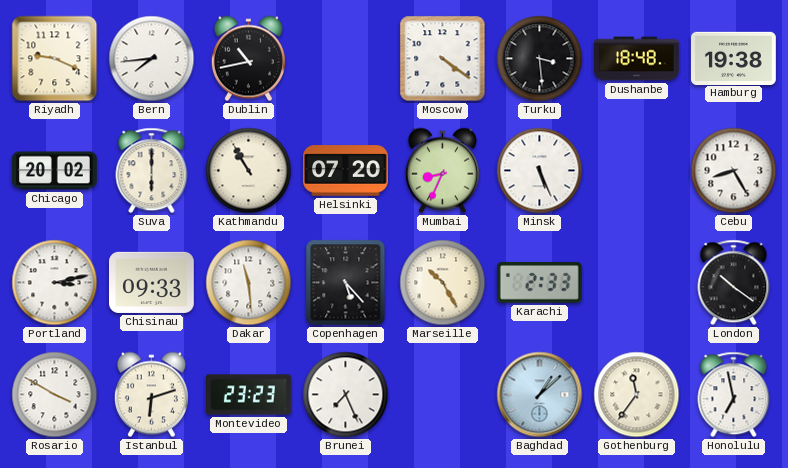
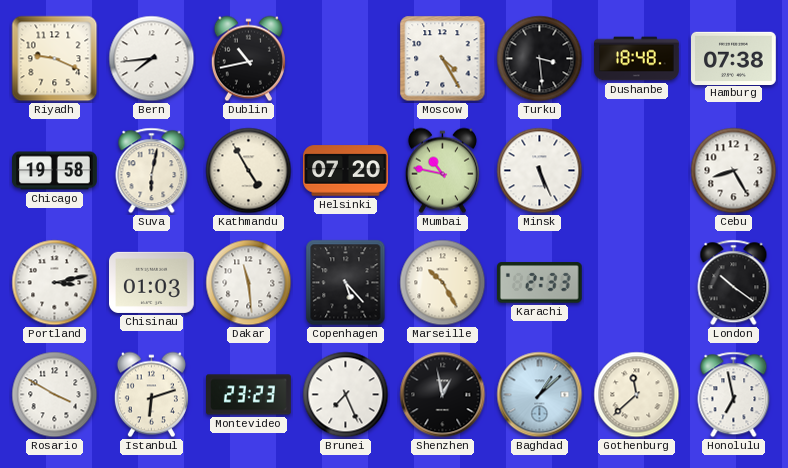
Moscow: 4:21 -> 4:25
Hamburg: 19:38 -> 07:38
Chicago: 20:02 -> 19:58
Suva: 6:00 -> 6:02
Kathmandu: 10:55 -> 4:55
Mumbai: 8:34 -> 10:47
Chisinau: 09:33 -> 01:03
Shenzhen: none -> 12:58
Gothenburg: 11:36 -> 11:38
